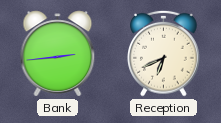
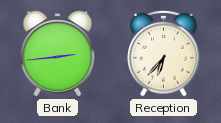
Reception: 6:41 -> 6:37
